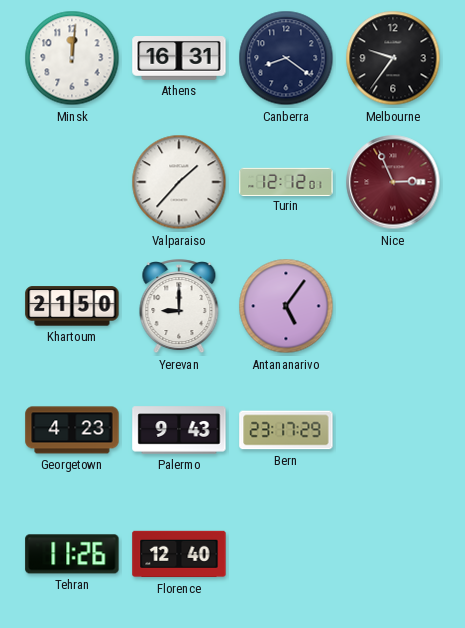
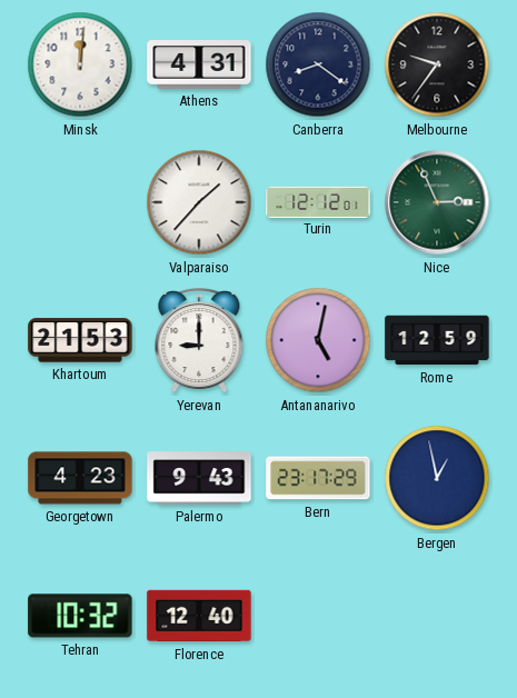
Athens: 16:31 -> 4:31
Nice dial: burgundy -> green
Khartoum: 21:50 -> 21:53
Antananarivo: 5:06 -> 5:02
Rome: none -> 12:59
Bergen: none -> 12:58
Tehran: 11:26 -> 10:32
